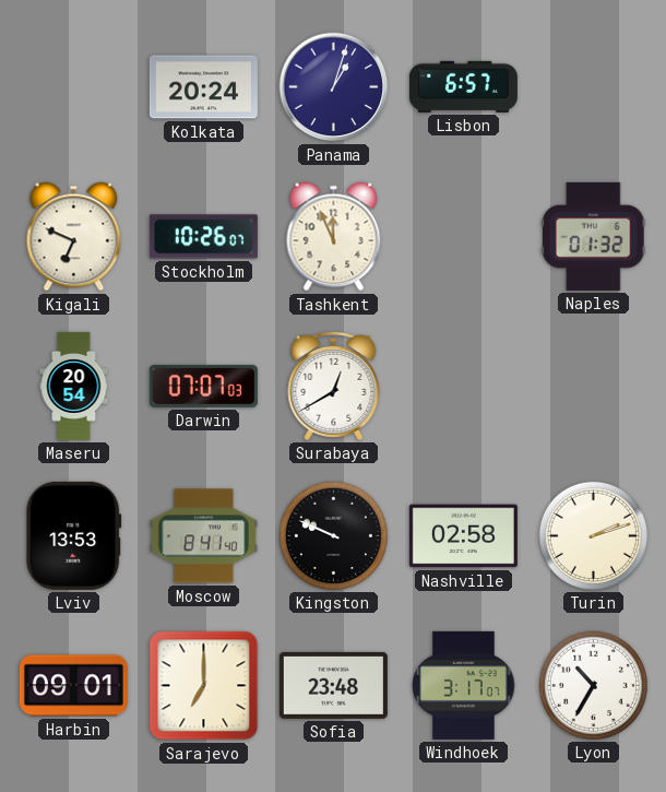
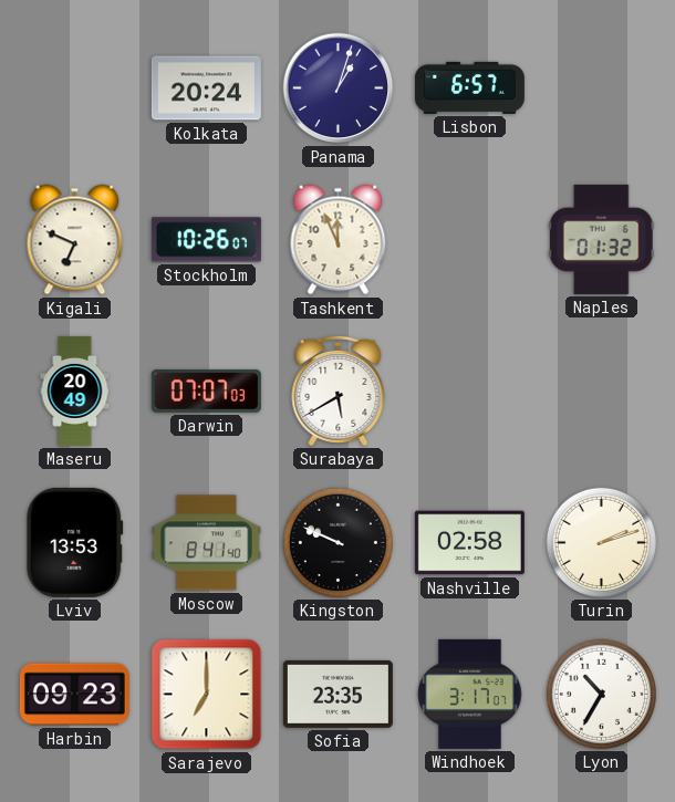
Maseru: 20:54 -> 20:49
Surabaya: 12:40 -> 5:40
Harbin: 09:01 -> 09:23
Sofia: 23:48 -> 23:35
